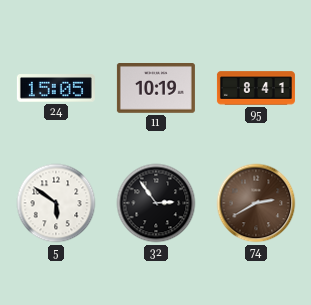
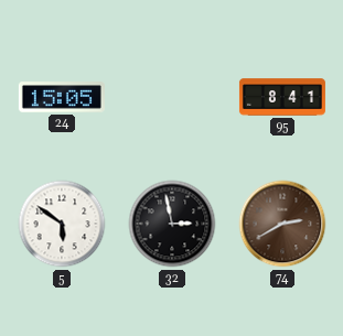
11: 10:19 -> none
32: 2:54 -> 2:58
